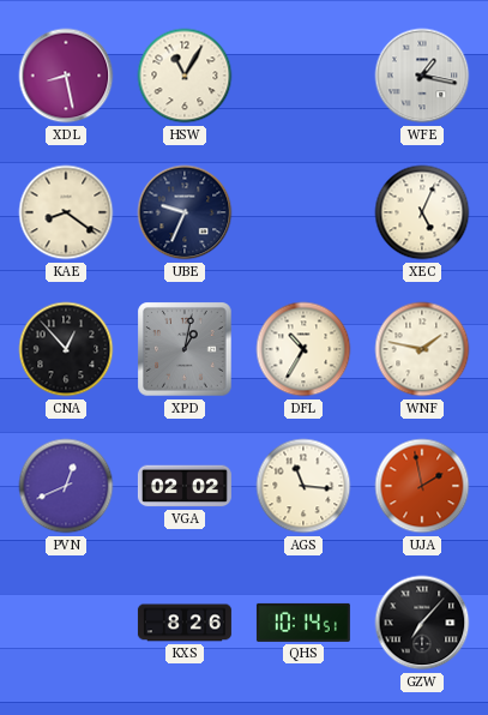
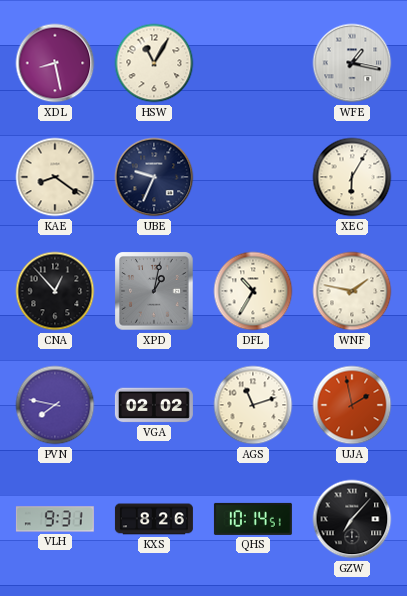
XEC: 5:04 -> 6:05
PVN: 12:41 -> 7:47
AGS: 11:16 -> 11:12
VLH: none -> 9:31
